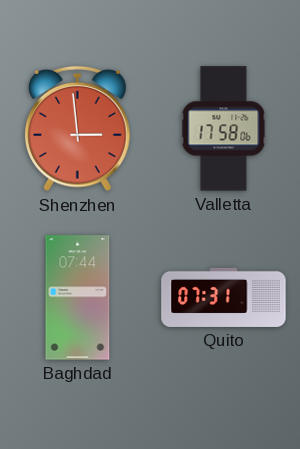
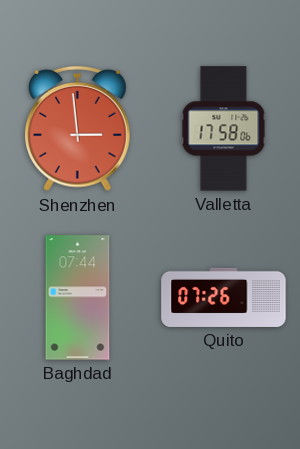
Quito: 07:31 -> 07:26
